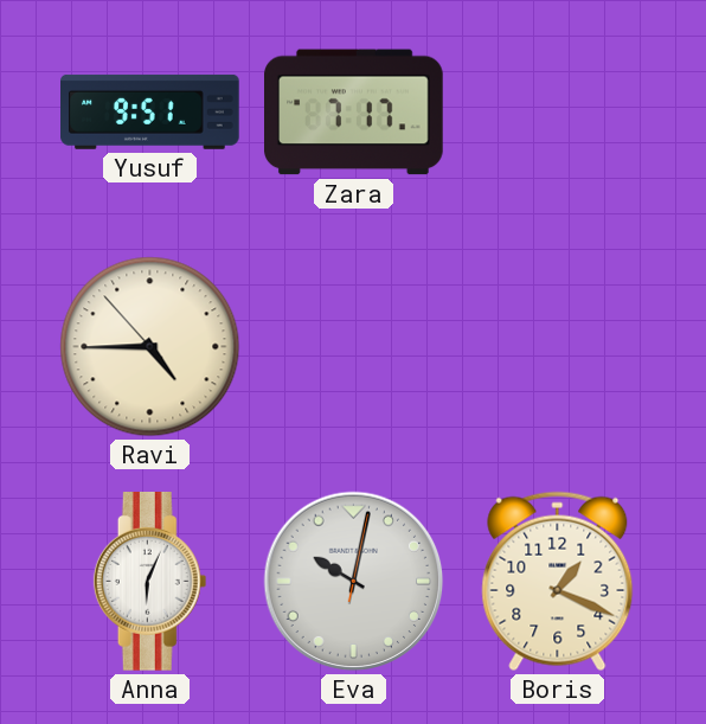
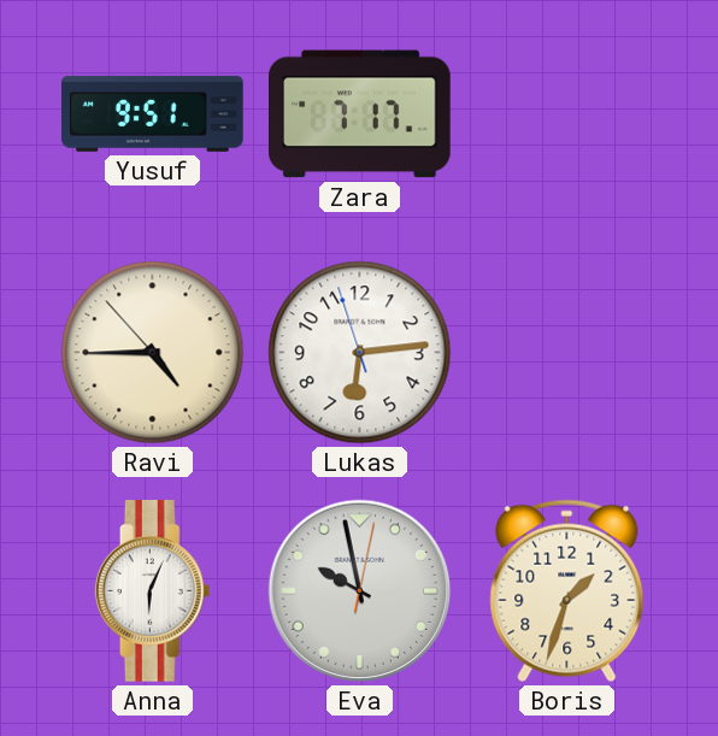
Lukas: none -> 6:13
Eva: 10:02 -> 9:58
Boris: 1:19 -> 1:33
